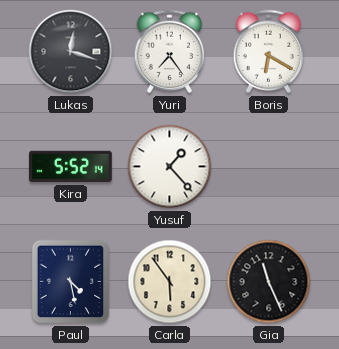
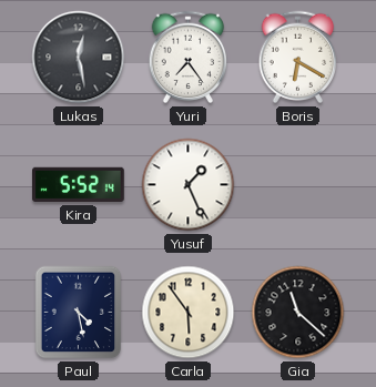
Lukas: 12:18 -> 12:28
Yusuf: 1:23 -> 1:26
Gia: 11:26 -> 11:22
